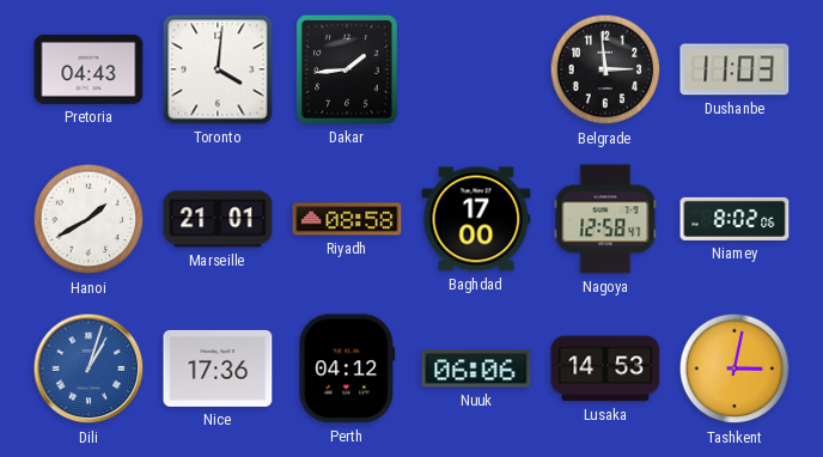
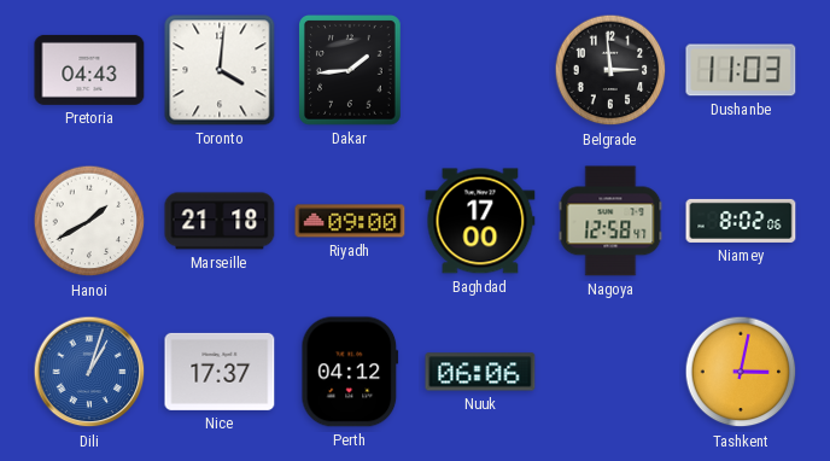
Marseille: 21:01 -> 21:18
Riyadh: 08:58 -> 09:00
Nice: 17:36 -> 17:37
Lusaka: 14:53 -> none
